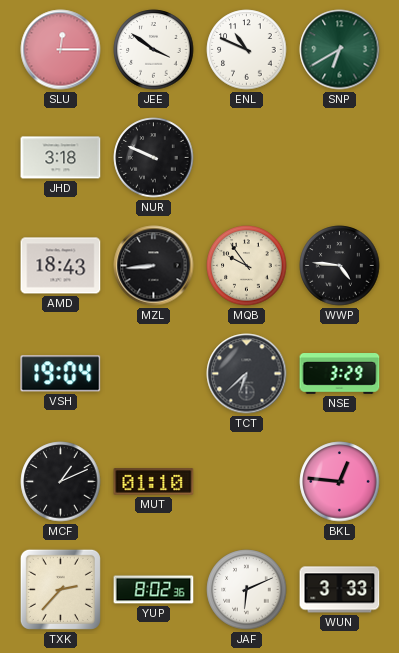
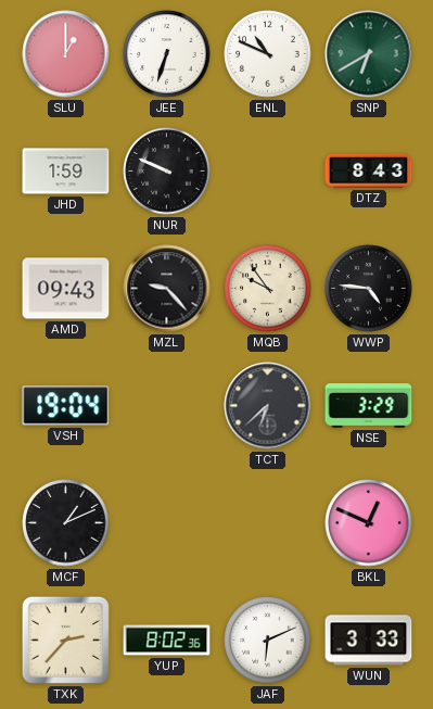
SLU: 12:15 -> 1:00
JEE: 3:51 -> 6:33
JHD: 3:18 -> 1:59
DTZ: none -> 8:43
AMD: 18:43 -> 09:43
MZL: 8:44 -> 9:23
MUT: 01:10 -> none
BKL: 12:46 -> 12:49
